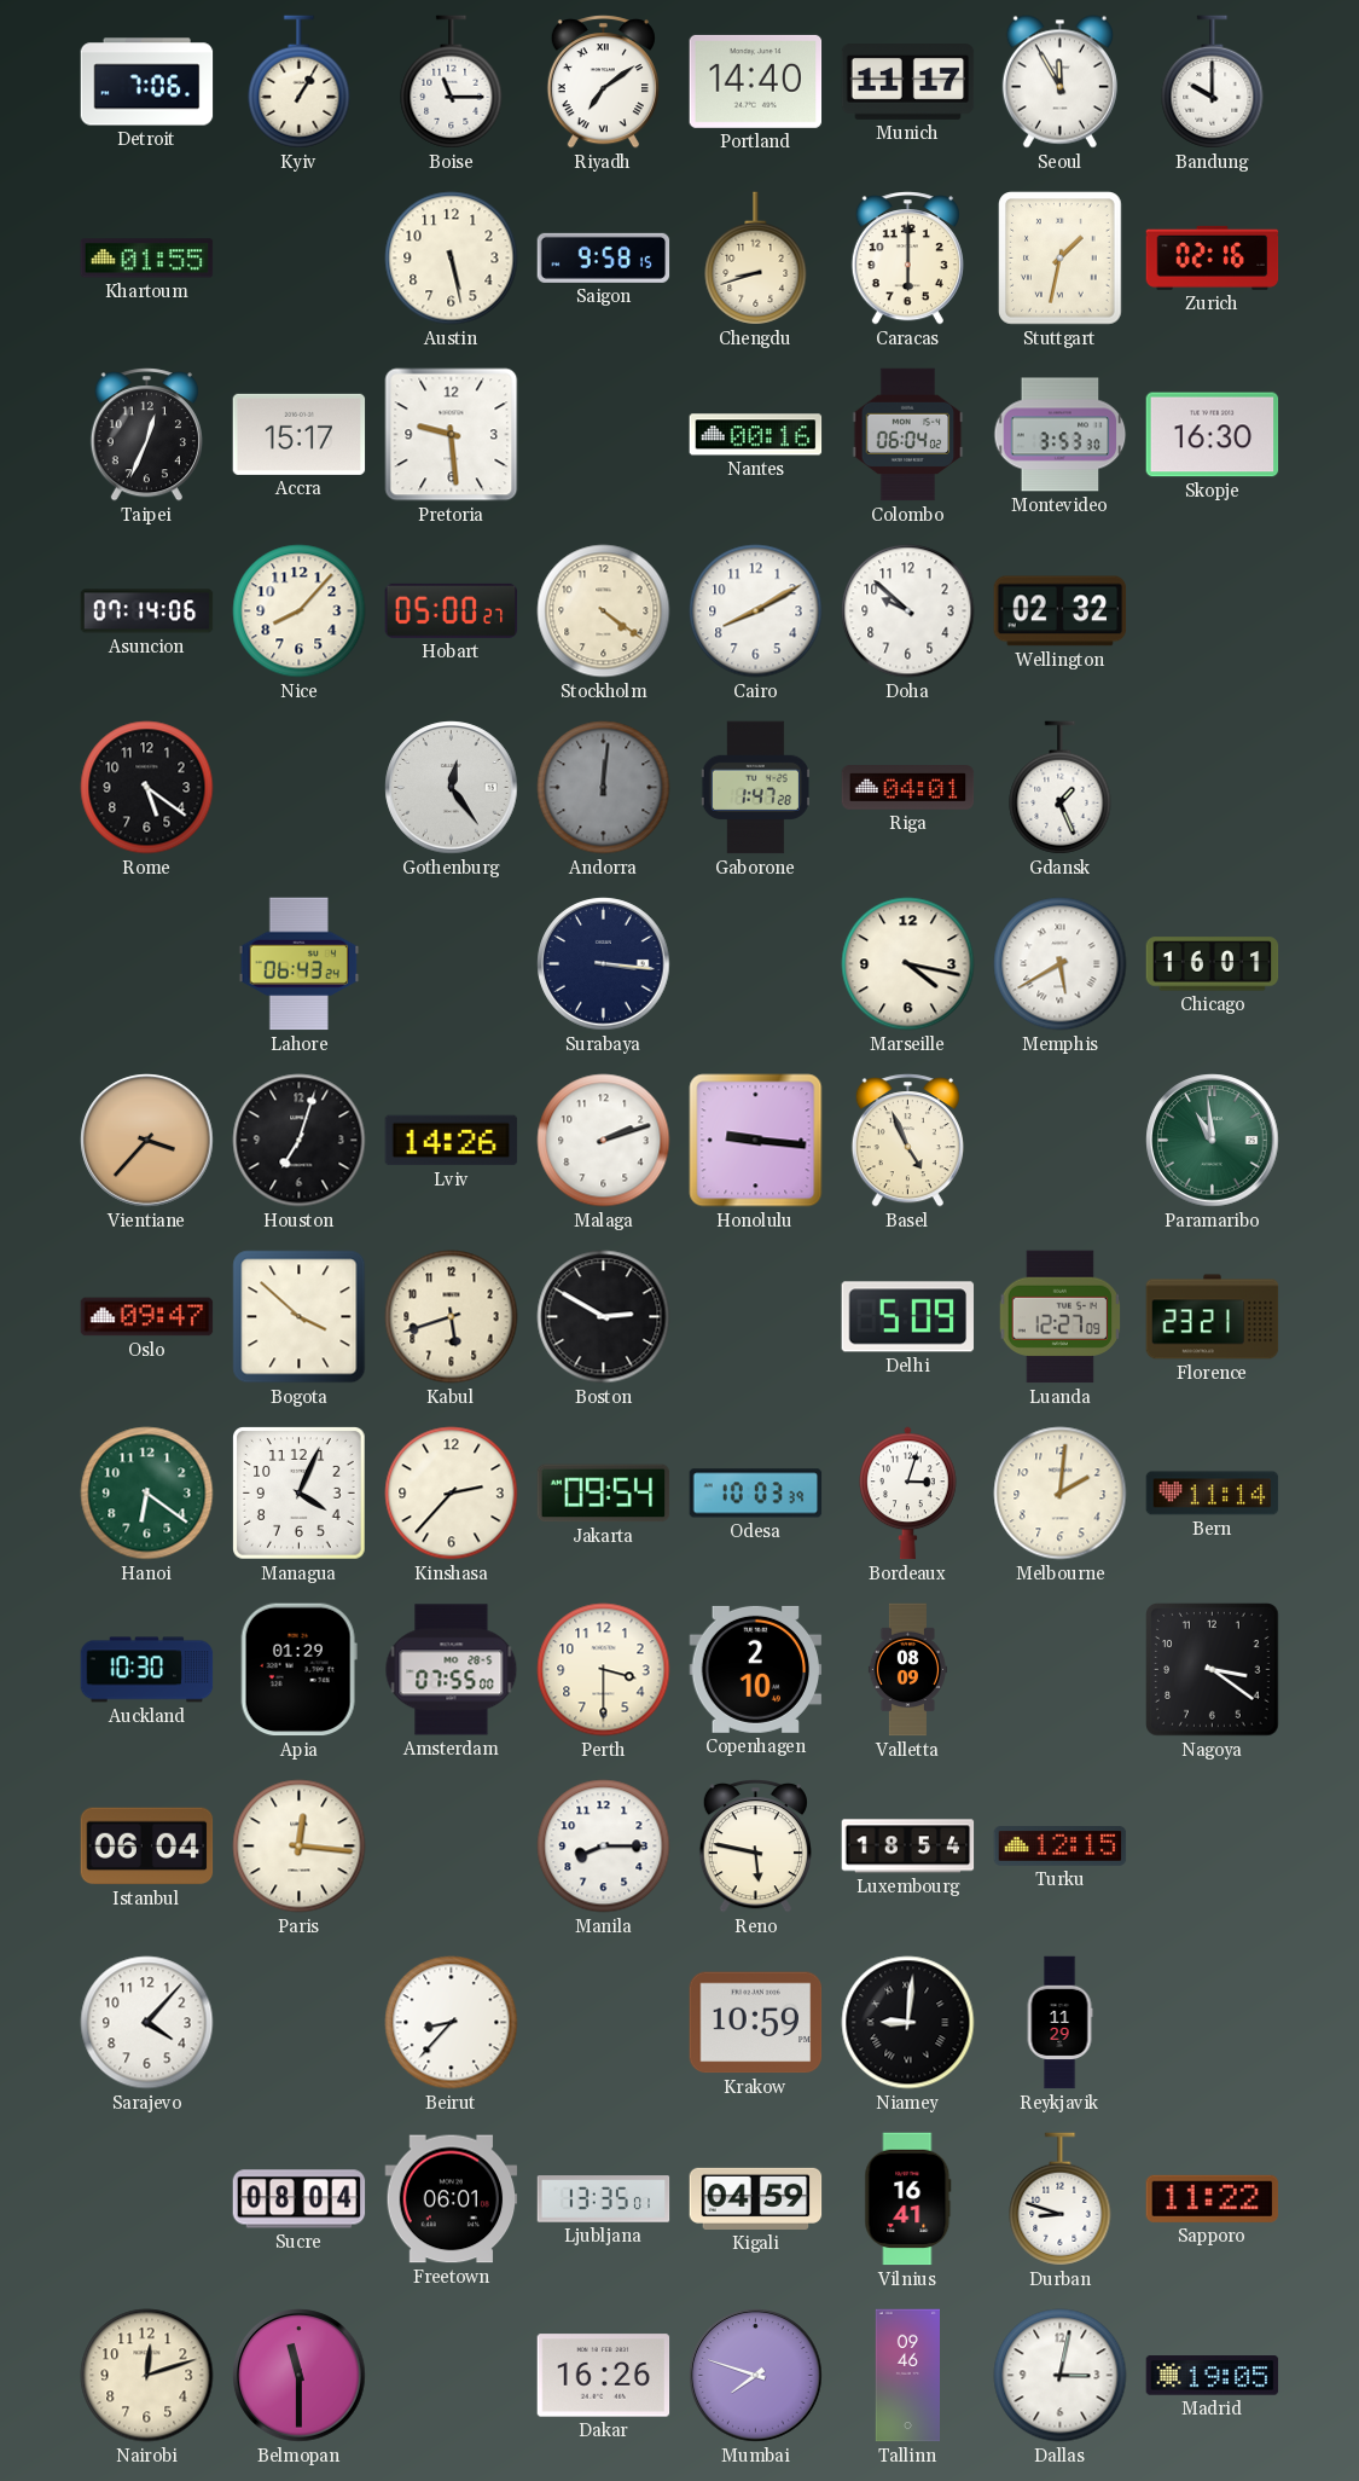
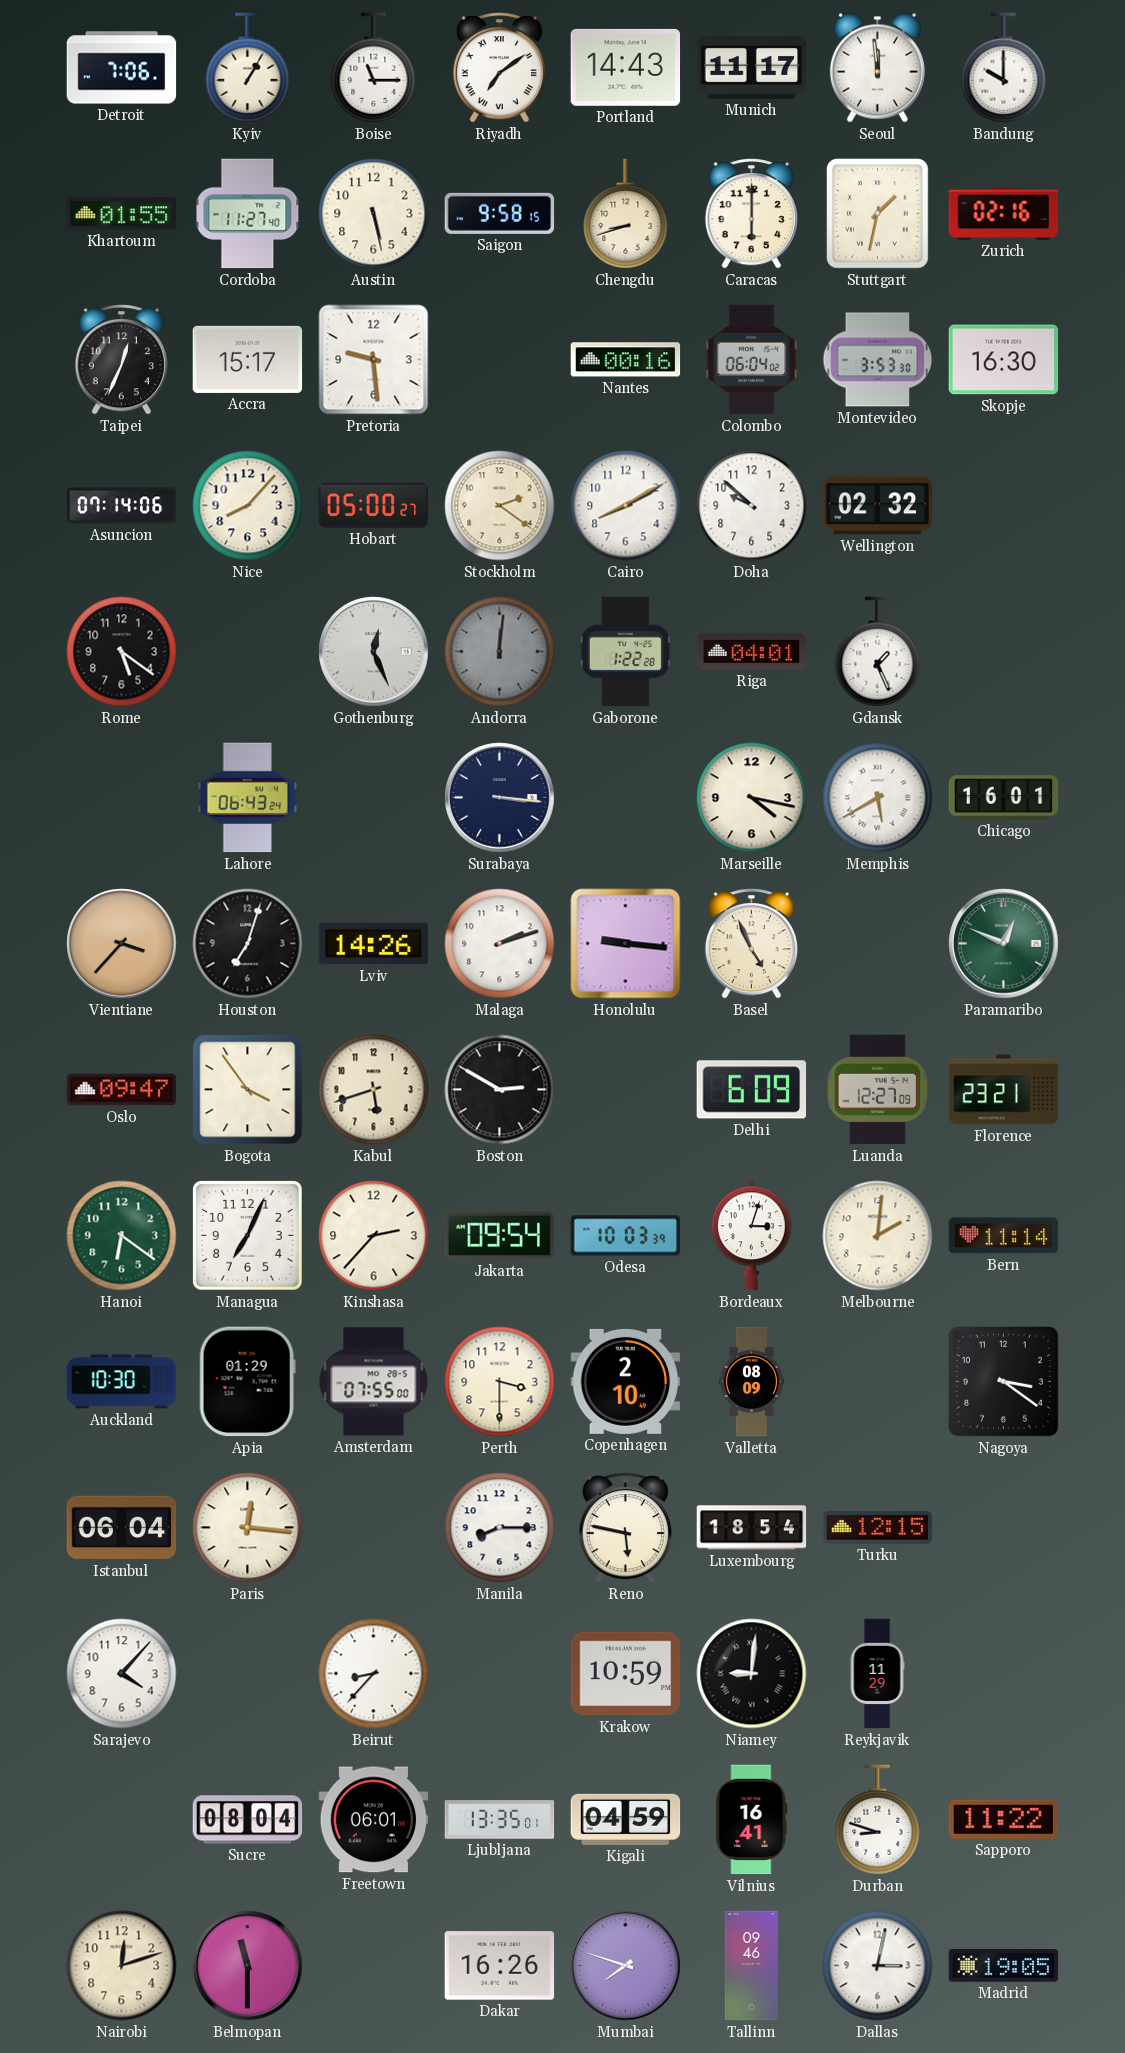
Portland: 14:40 -> 14:43
Seoul: 11:55 -> 11:59
Cordoba: none -> 11:27
Stockholm: 4:21 -> 2:21
Gothenburg: 12:24 -> 12:26
Gaborone: 1:47 -> 1:22
Paramaribo: 10:59 -> 12:49
Bogota: 3:52 -> 3:54
Delhi: 5:09 -> 6:09
Managua: 4:04 -> 7:04
